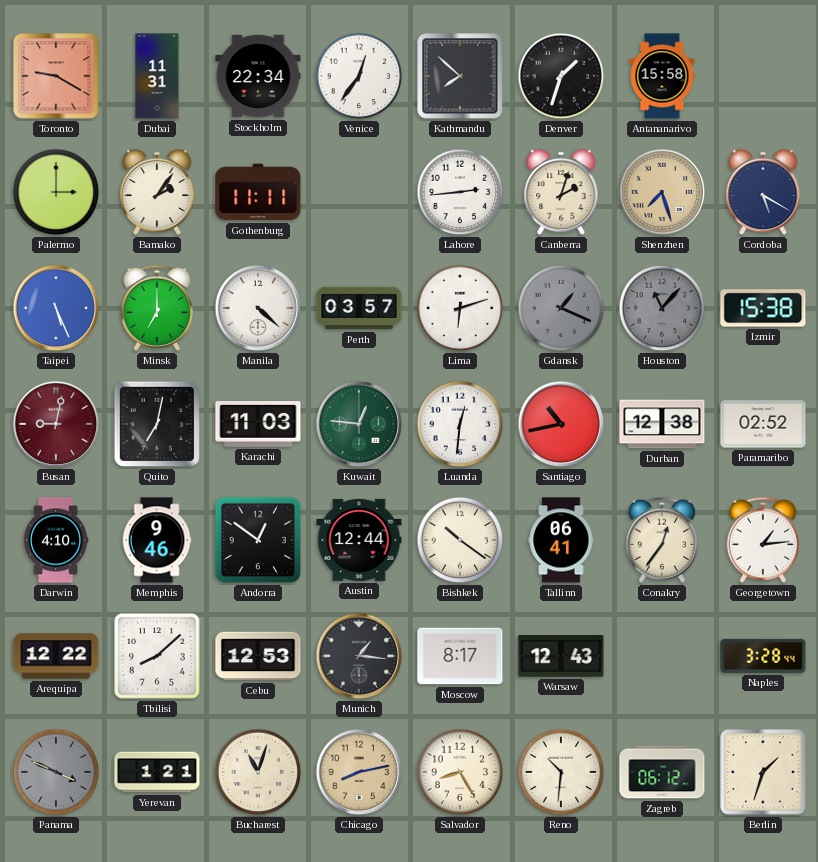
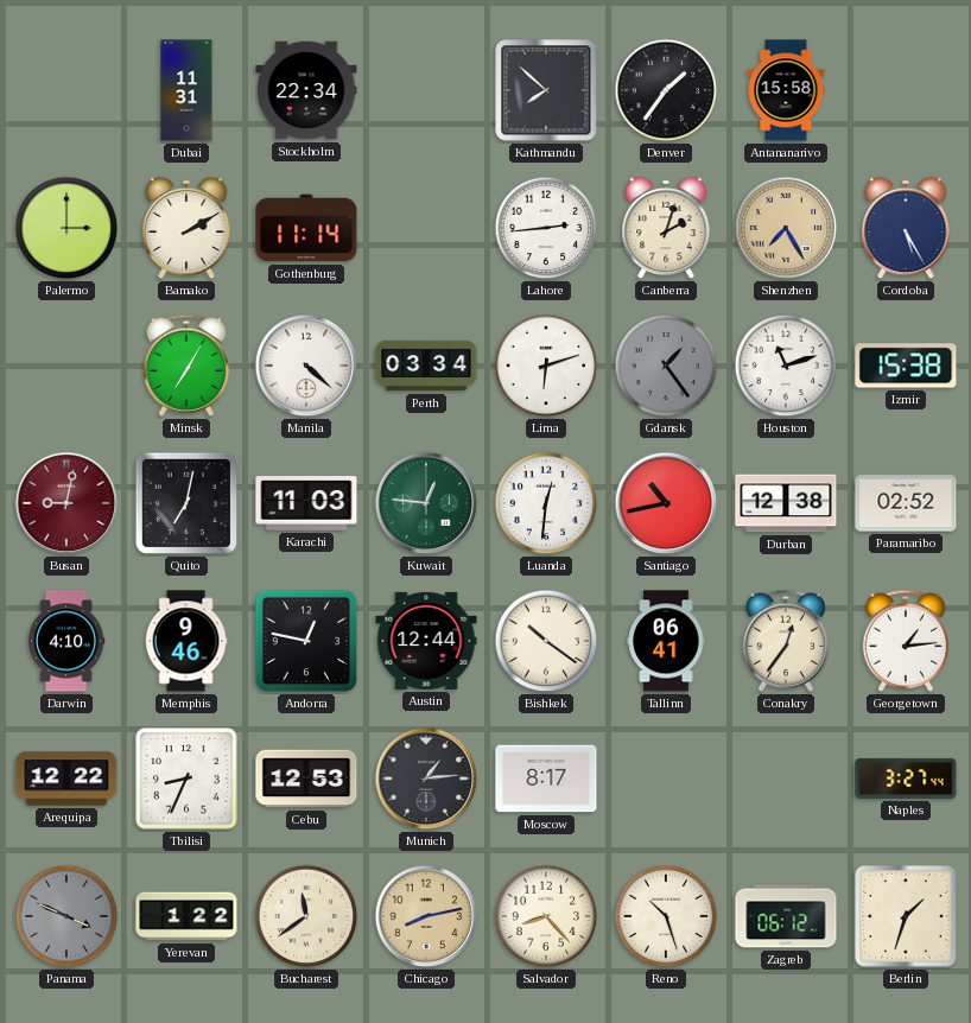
Toronto: 9:20 -> none
Venice: 12:36 -> none
Denver: 1:33 -> 1:36
Bamako: 2:06 -> 2:10
Gothenburg: 11:11 -> 11:14
Shenzhen: 7:27 -> 7:25
Cordoba: 5:20 -> 5:25
Taipei: 5:26 -> none
Minsk: 7:00 -> 7:05
Perth: 03:57 -> 03:34
Gdansk: 1:19 -> 1:24
Houston: 11:07 -> 11:12
Houston dial: grey -> white
Andorra: 12:51 -> 12:47
Tbilisi: 8:08 -> 8:34
Munich: 1:16 -> 1:14
Warsaw: 12:43 -> none
Naples: 3:28 -> 3:27
Yerevan: 1:21 -> 1:22
Bucharest: 11:03 -> 11:39
Salvador: 8:25 -> 8:23
Reno: 10:31 -> 10:27
